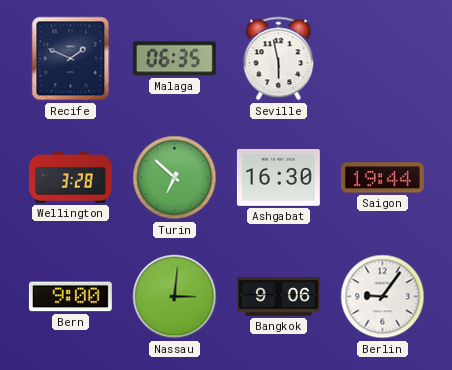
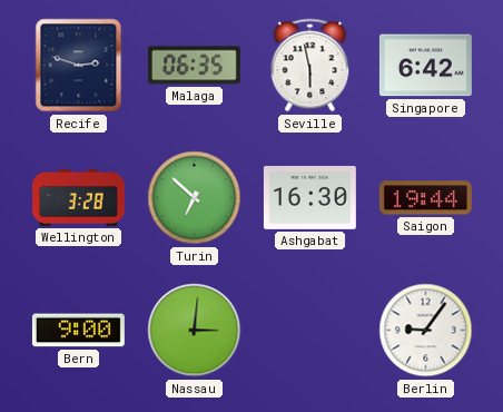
Recife: 1:49 -> 2:48
Singapore: none -> 6:42
Bangkok: 9:06 -> none
